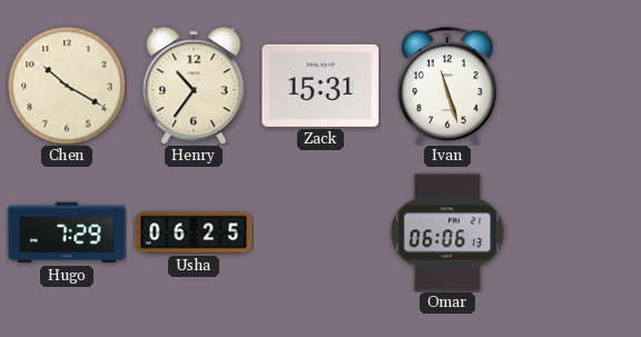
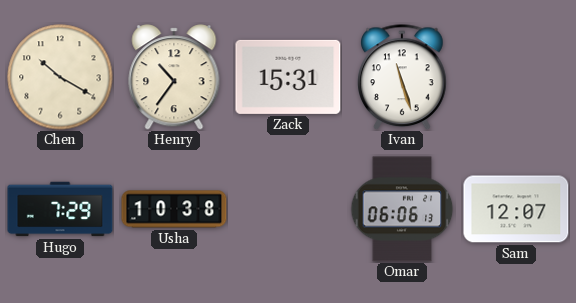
Usha: 06:25 -> 10:38
Sam: none -> 12:07
